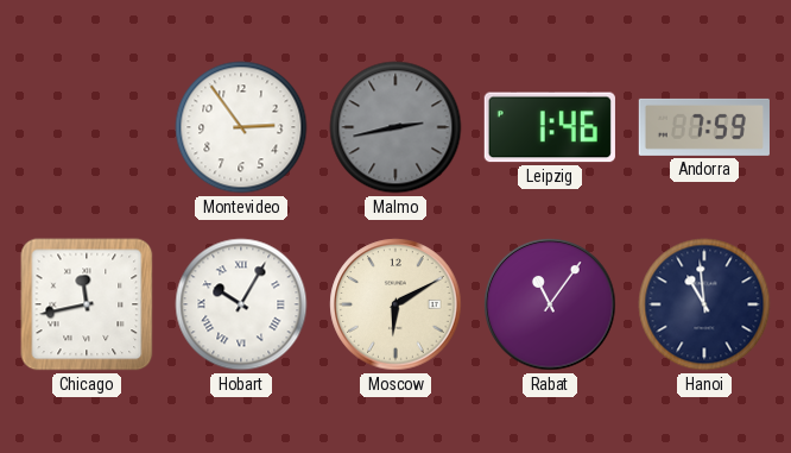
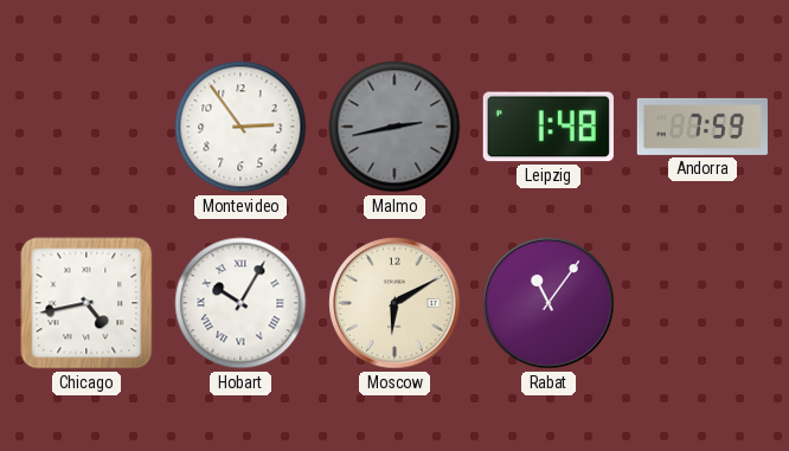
Leipzig: 1:46 -> 1:48
Chicago: 11:43 -> 4:43
Hanoi: 10:59 -> none
